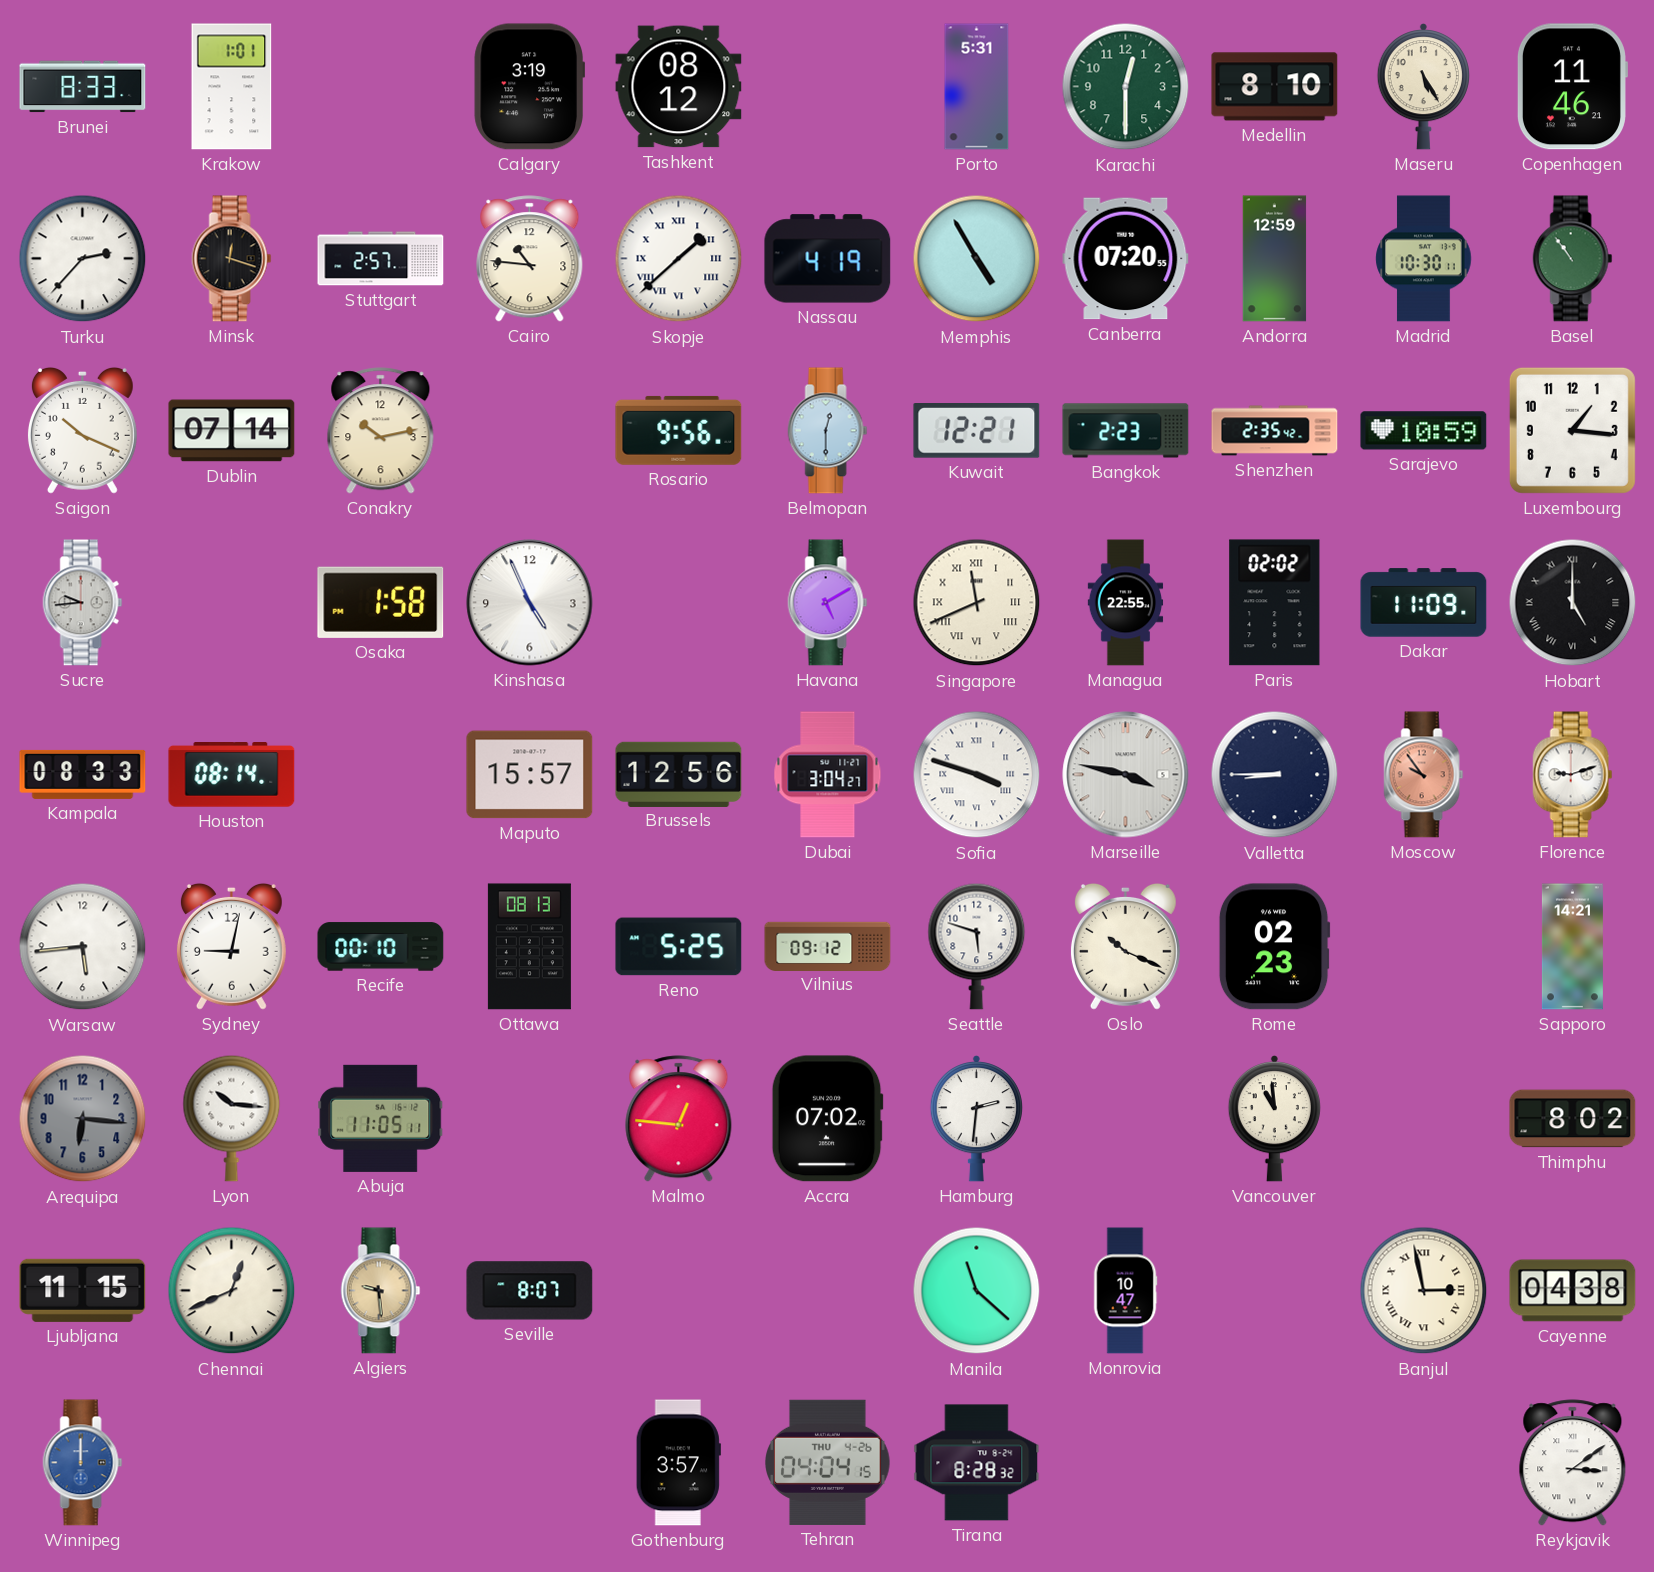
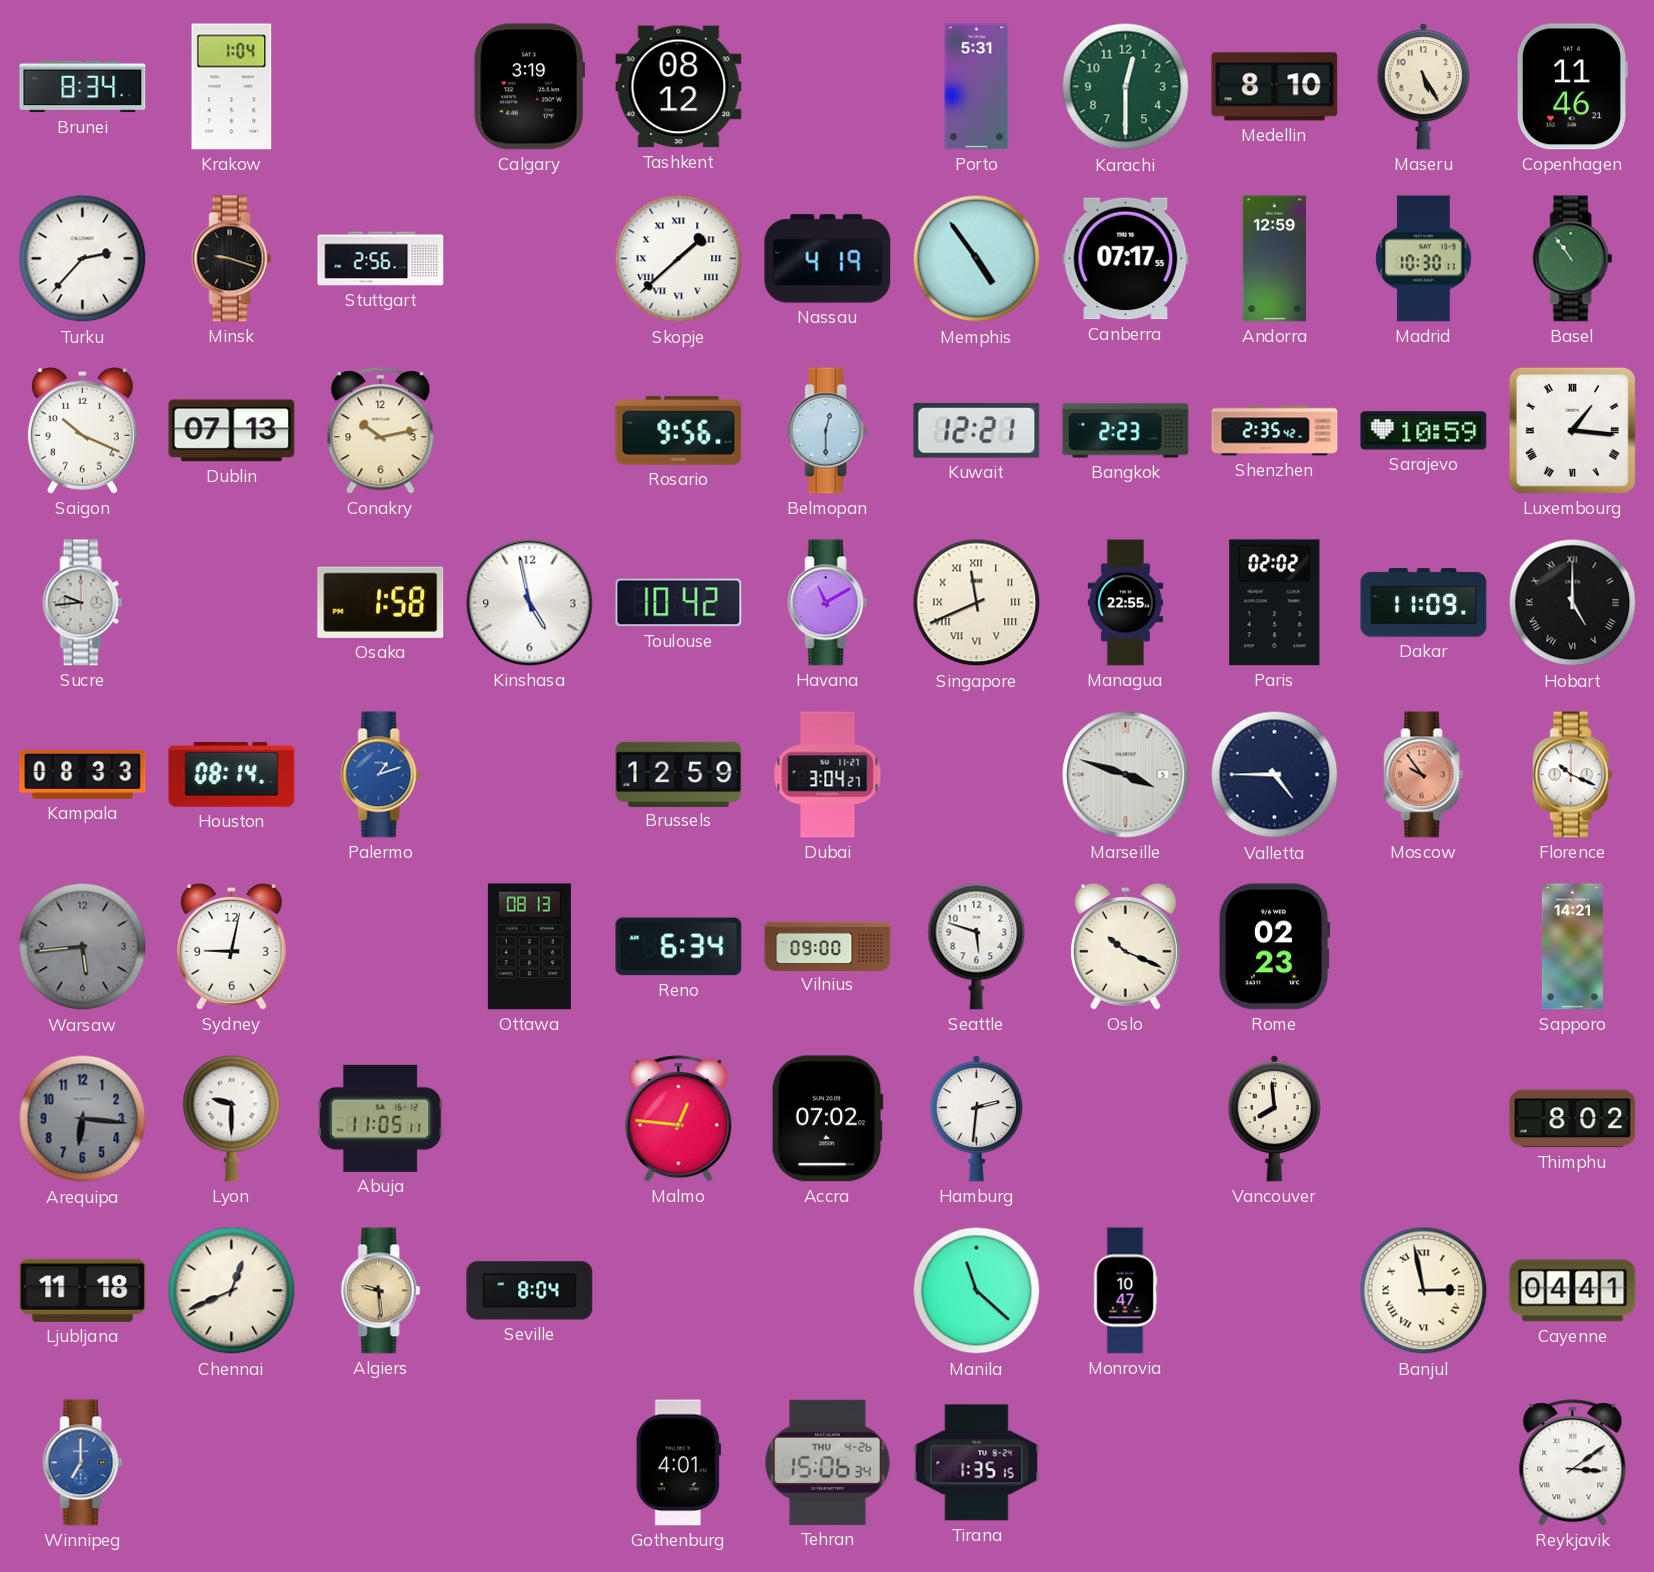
Brunei: 8:33 -> 8:34
Krakow: 1:01 -> 1:04
Minsk: 12:18 -> 9:18
Stuttgart: 2:57 -> 2:56
Cairo: 10:46 -> none
Memphis: 4:55 -> 4:54
Canberra: 07:20 -> 07:17
Dublin: 07:14 -> 07:13
Luxembourg numerals: Arabic -> Roman
Kinshasa: 4:56 -> 4:58
Toulouse: none -> 10:42
Havana: 5:10 -> 11:10
Palermo: none -> 1:12
Maputo: 15:57 -> none
Brussels: 12:56 -> 12:59
Sofia: 3:48 -> none
Marseille: 3:47 -> 3:48
Valletta: 8:45 -> 4:45
Florence: 9:12 -> 10:19
Warsaw dial: white -> grey
Recife: 00:10 -> none
Reno: 5:25 -> 6:34
Vilnius: 09:12 -> 09:00
Lyon: 10:16 -> 9:30
Vancouver: 10:59 -> 7:59
Ljubljana: 11:15 -> 11:18
Seville: 8:07 -> 8:04
Cayenne: 04:38 -> 04:41
Winnipeg: 12:00 -> 7:00
Gothenburg: 3:57 -> 4:01
Tehran: 04:04 -> 15:06
Tirana: 8:28 -> 1:35
